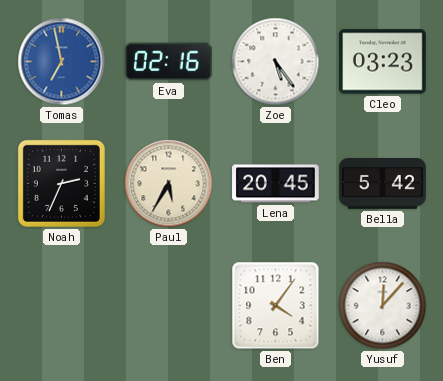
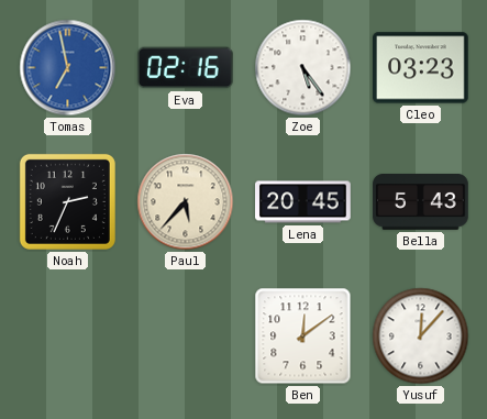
Paul: 5:35 -> 5:37
Bella: 5:42 -> 5:43
Ben: 4:06 -> 12:09
